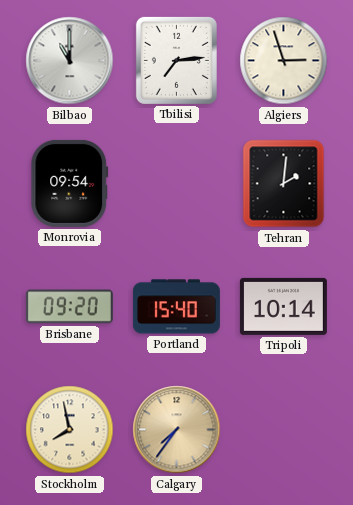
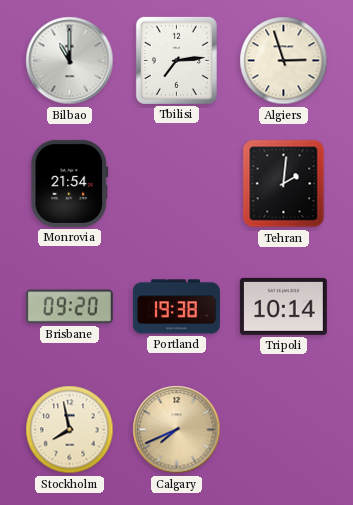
Monrovia: 09:54 -> 21:54
Portland: 15:40 -> 19:38
Calgary: 7:36 -> 7:41
